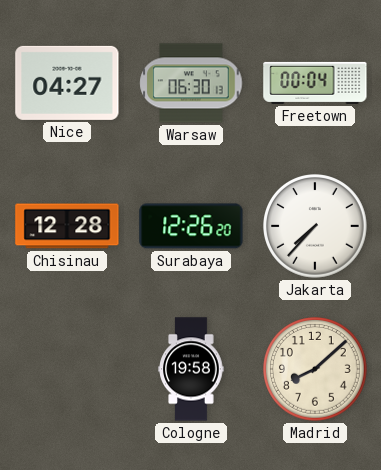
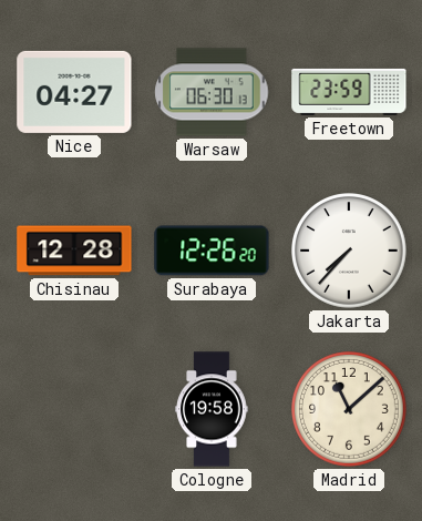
Freetown: 00:04 -> 23:59
Madrid: 8:08 -> 11:08
